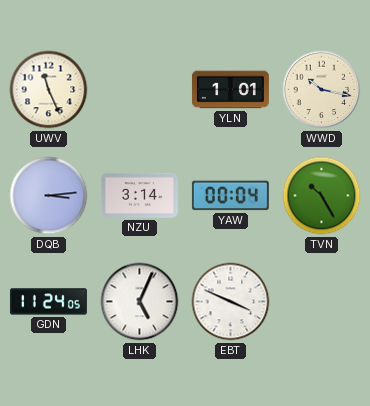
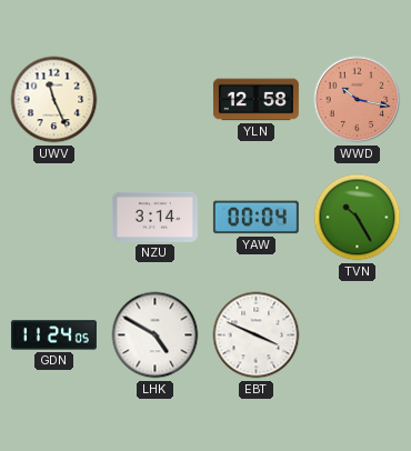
YLN: 1:01 -> 12:58
WWD dial: cream -> salmon
DQB: 3:14 -> none
LHK: 5:04 -> 4:50
